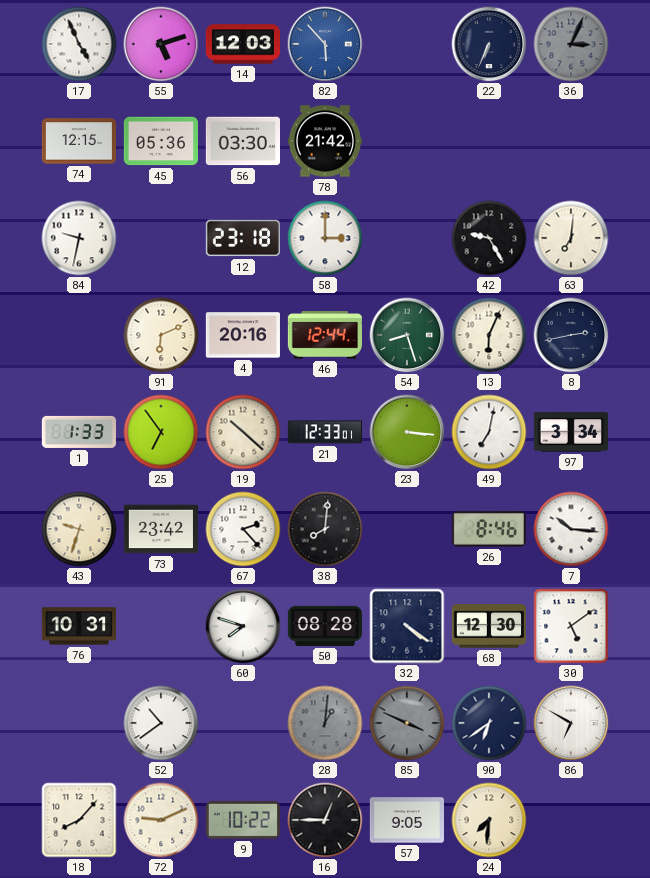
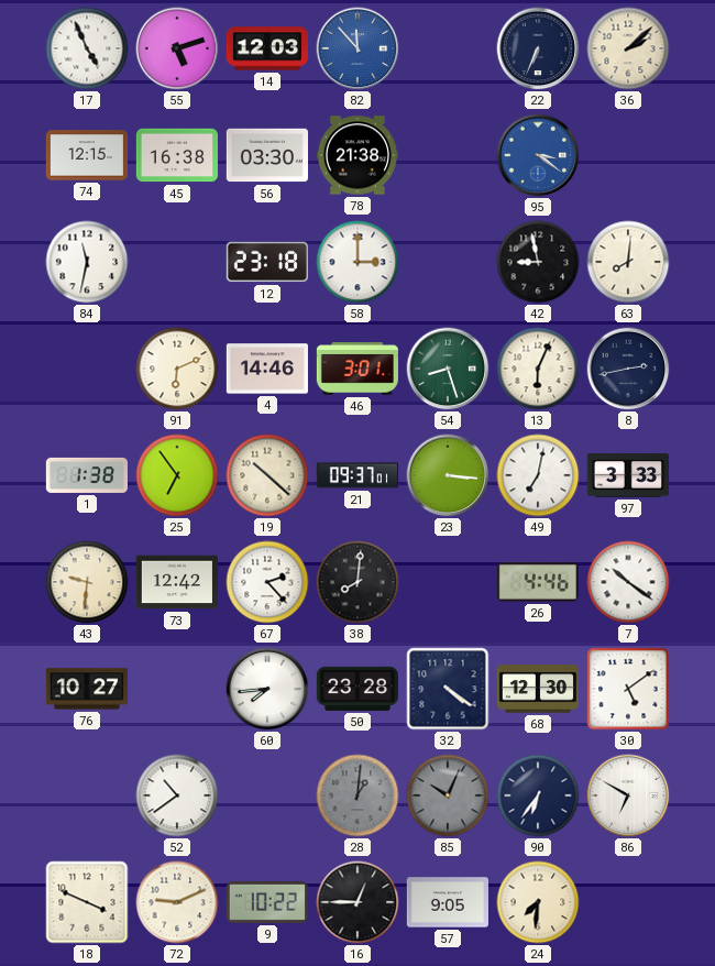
82: 5:53 -> 11:53
36: 3:04 -> 2:08
36 dial: grey -> cream
45: 05:36 -> 16:38
78: 21:42 -> 21:38
95: none -> 3:21
84: 9:32 -> 11:32
42: 9:25 -> 8:58
63: 7:01 -> 8:01
4: 20:16 -> 14:46
46: 12:44 -> 3:01
1: 1:33 -> 1:38
21: 12:33 -> 09:37
97: 3:34 -> 3:33
43: 9:33 -> 9:31
73: 23:42 -> 12:42
26: 8:46 -> 4:46
7: 10:16 -> 10:21
76: 10:31 -> 10:27
60: 7:48 -> 7:44
50: 08:28 -> 23:28
85: 3:49 -> 10:04
90: 6:39 -> 6:36
18: 8:07 -> 3:49
